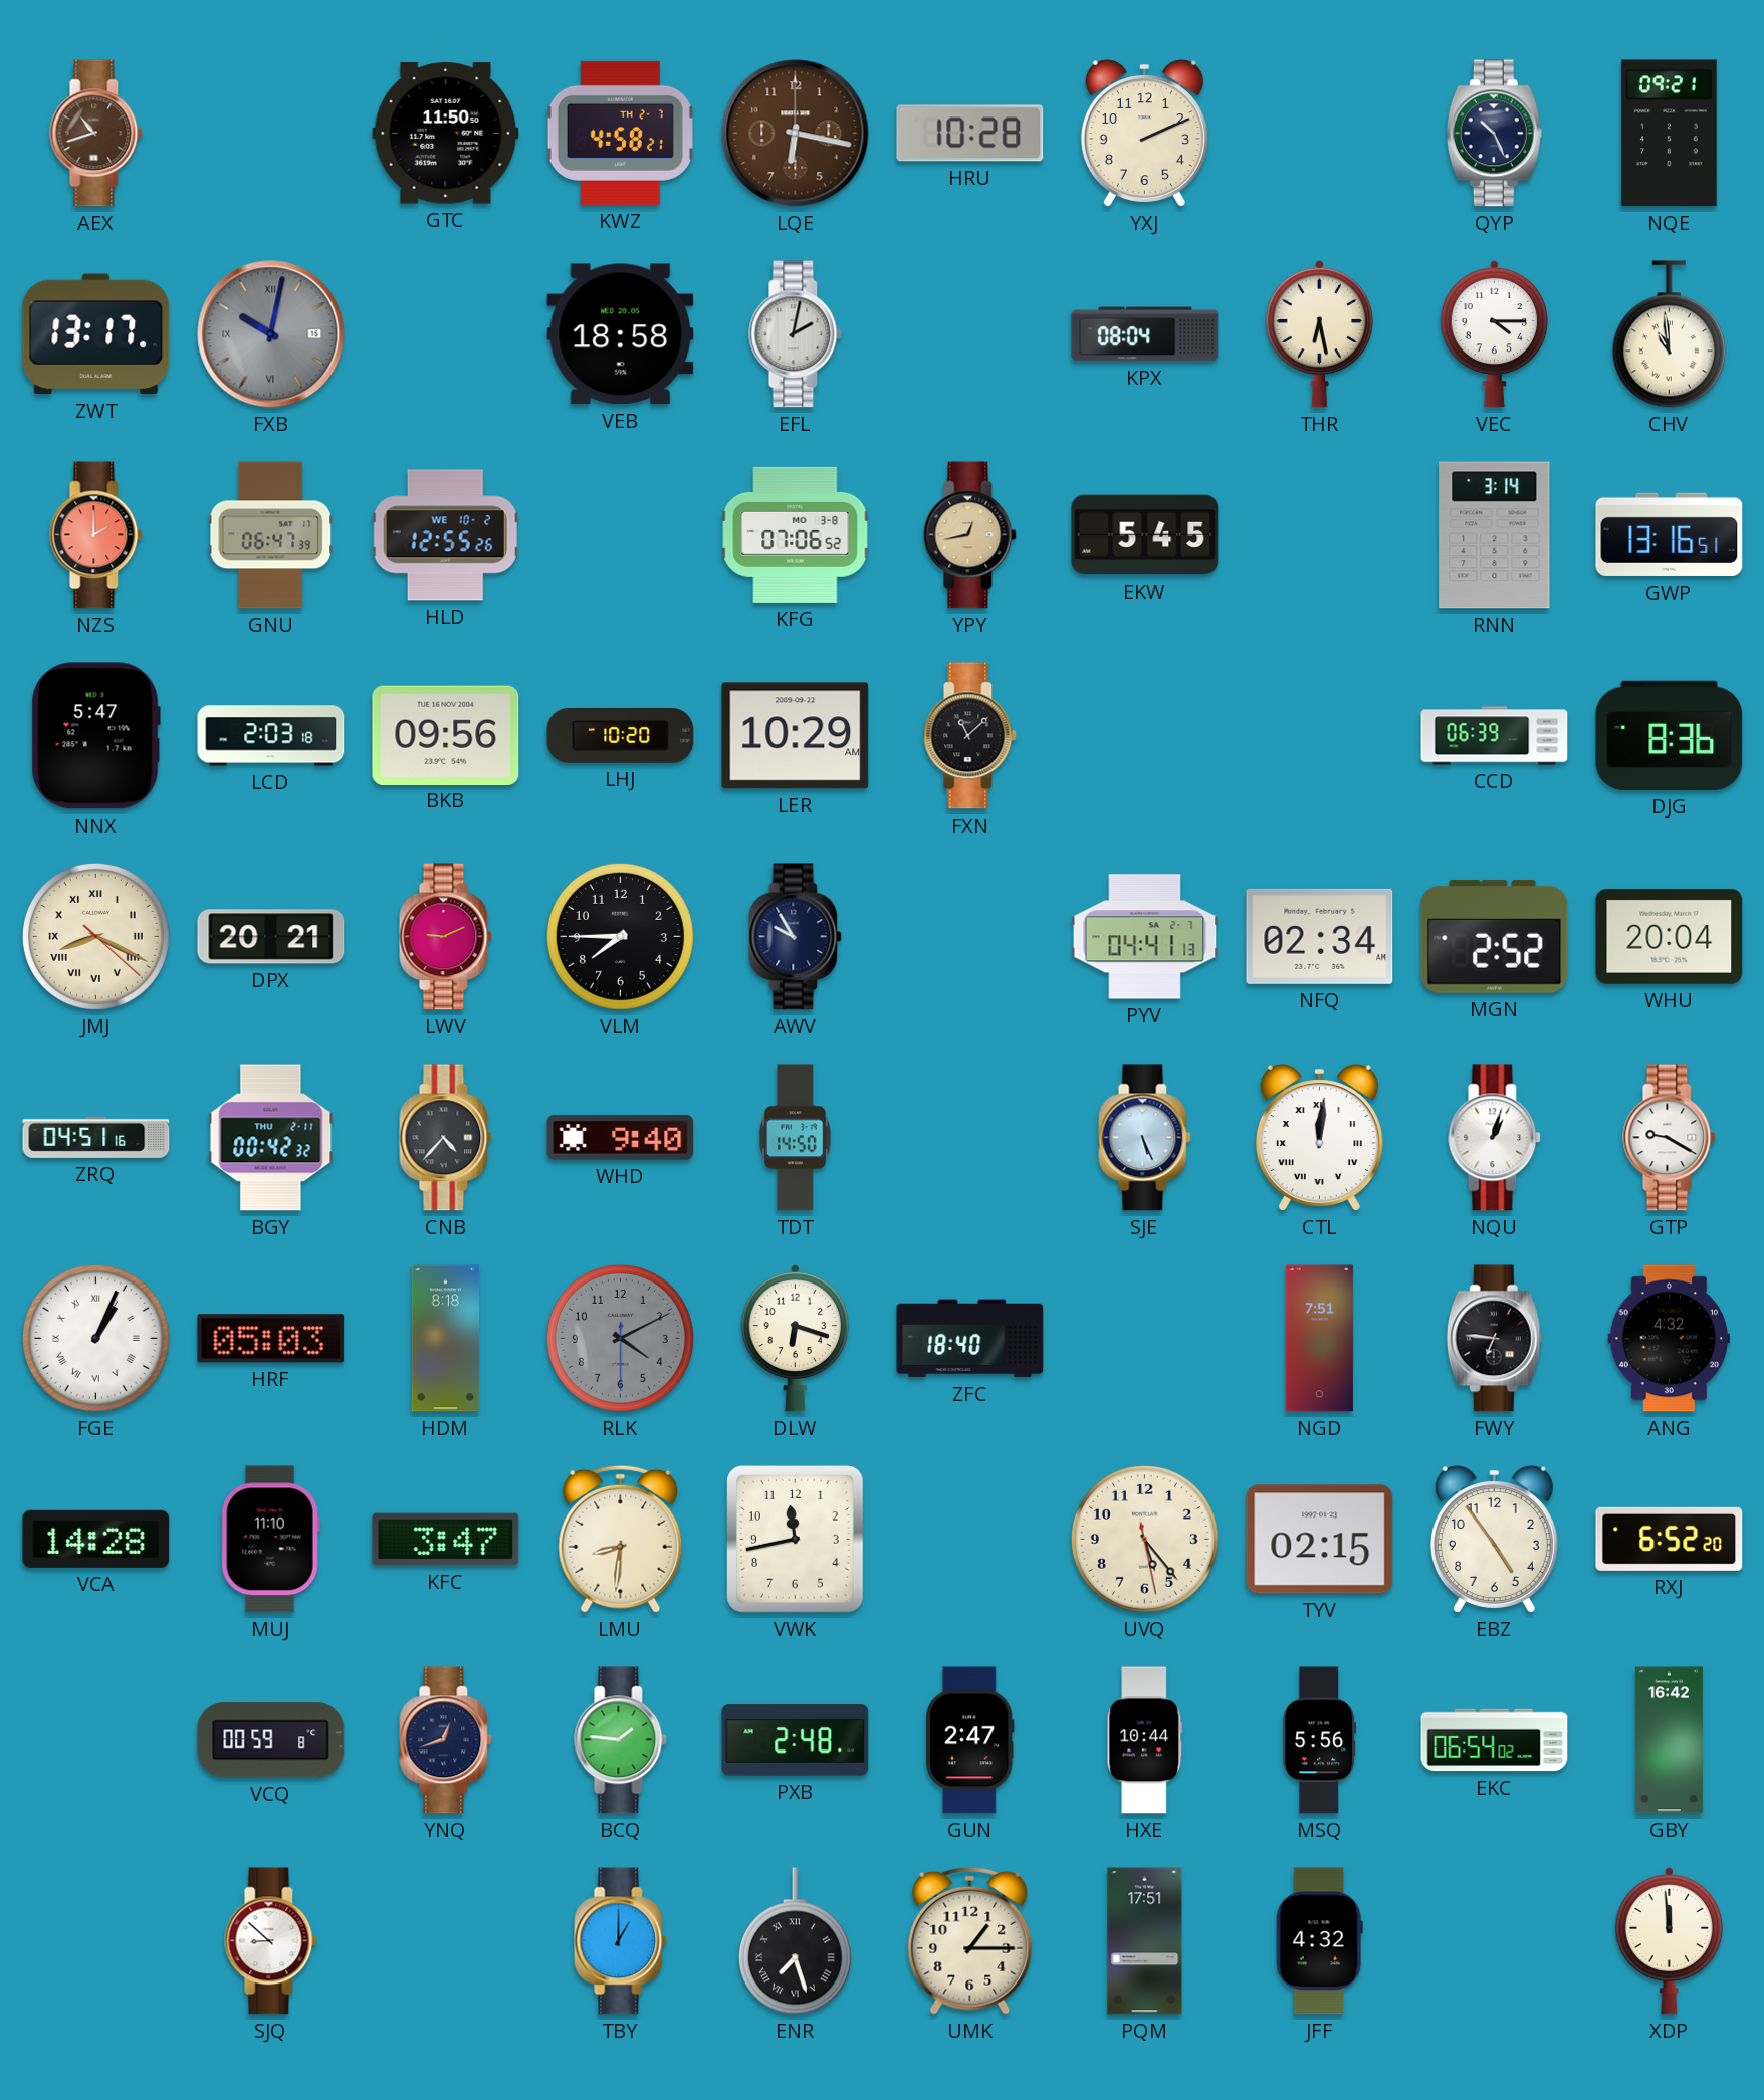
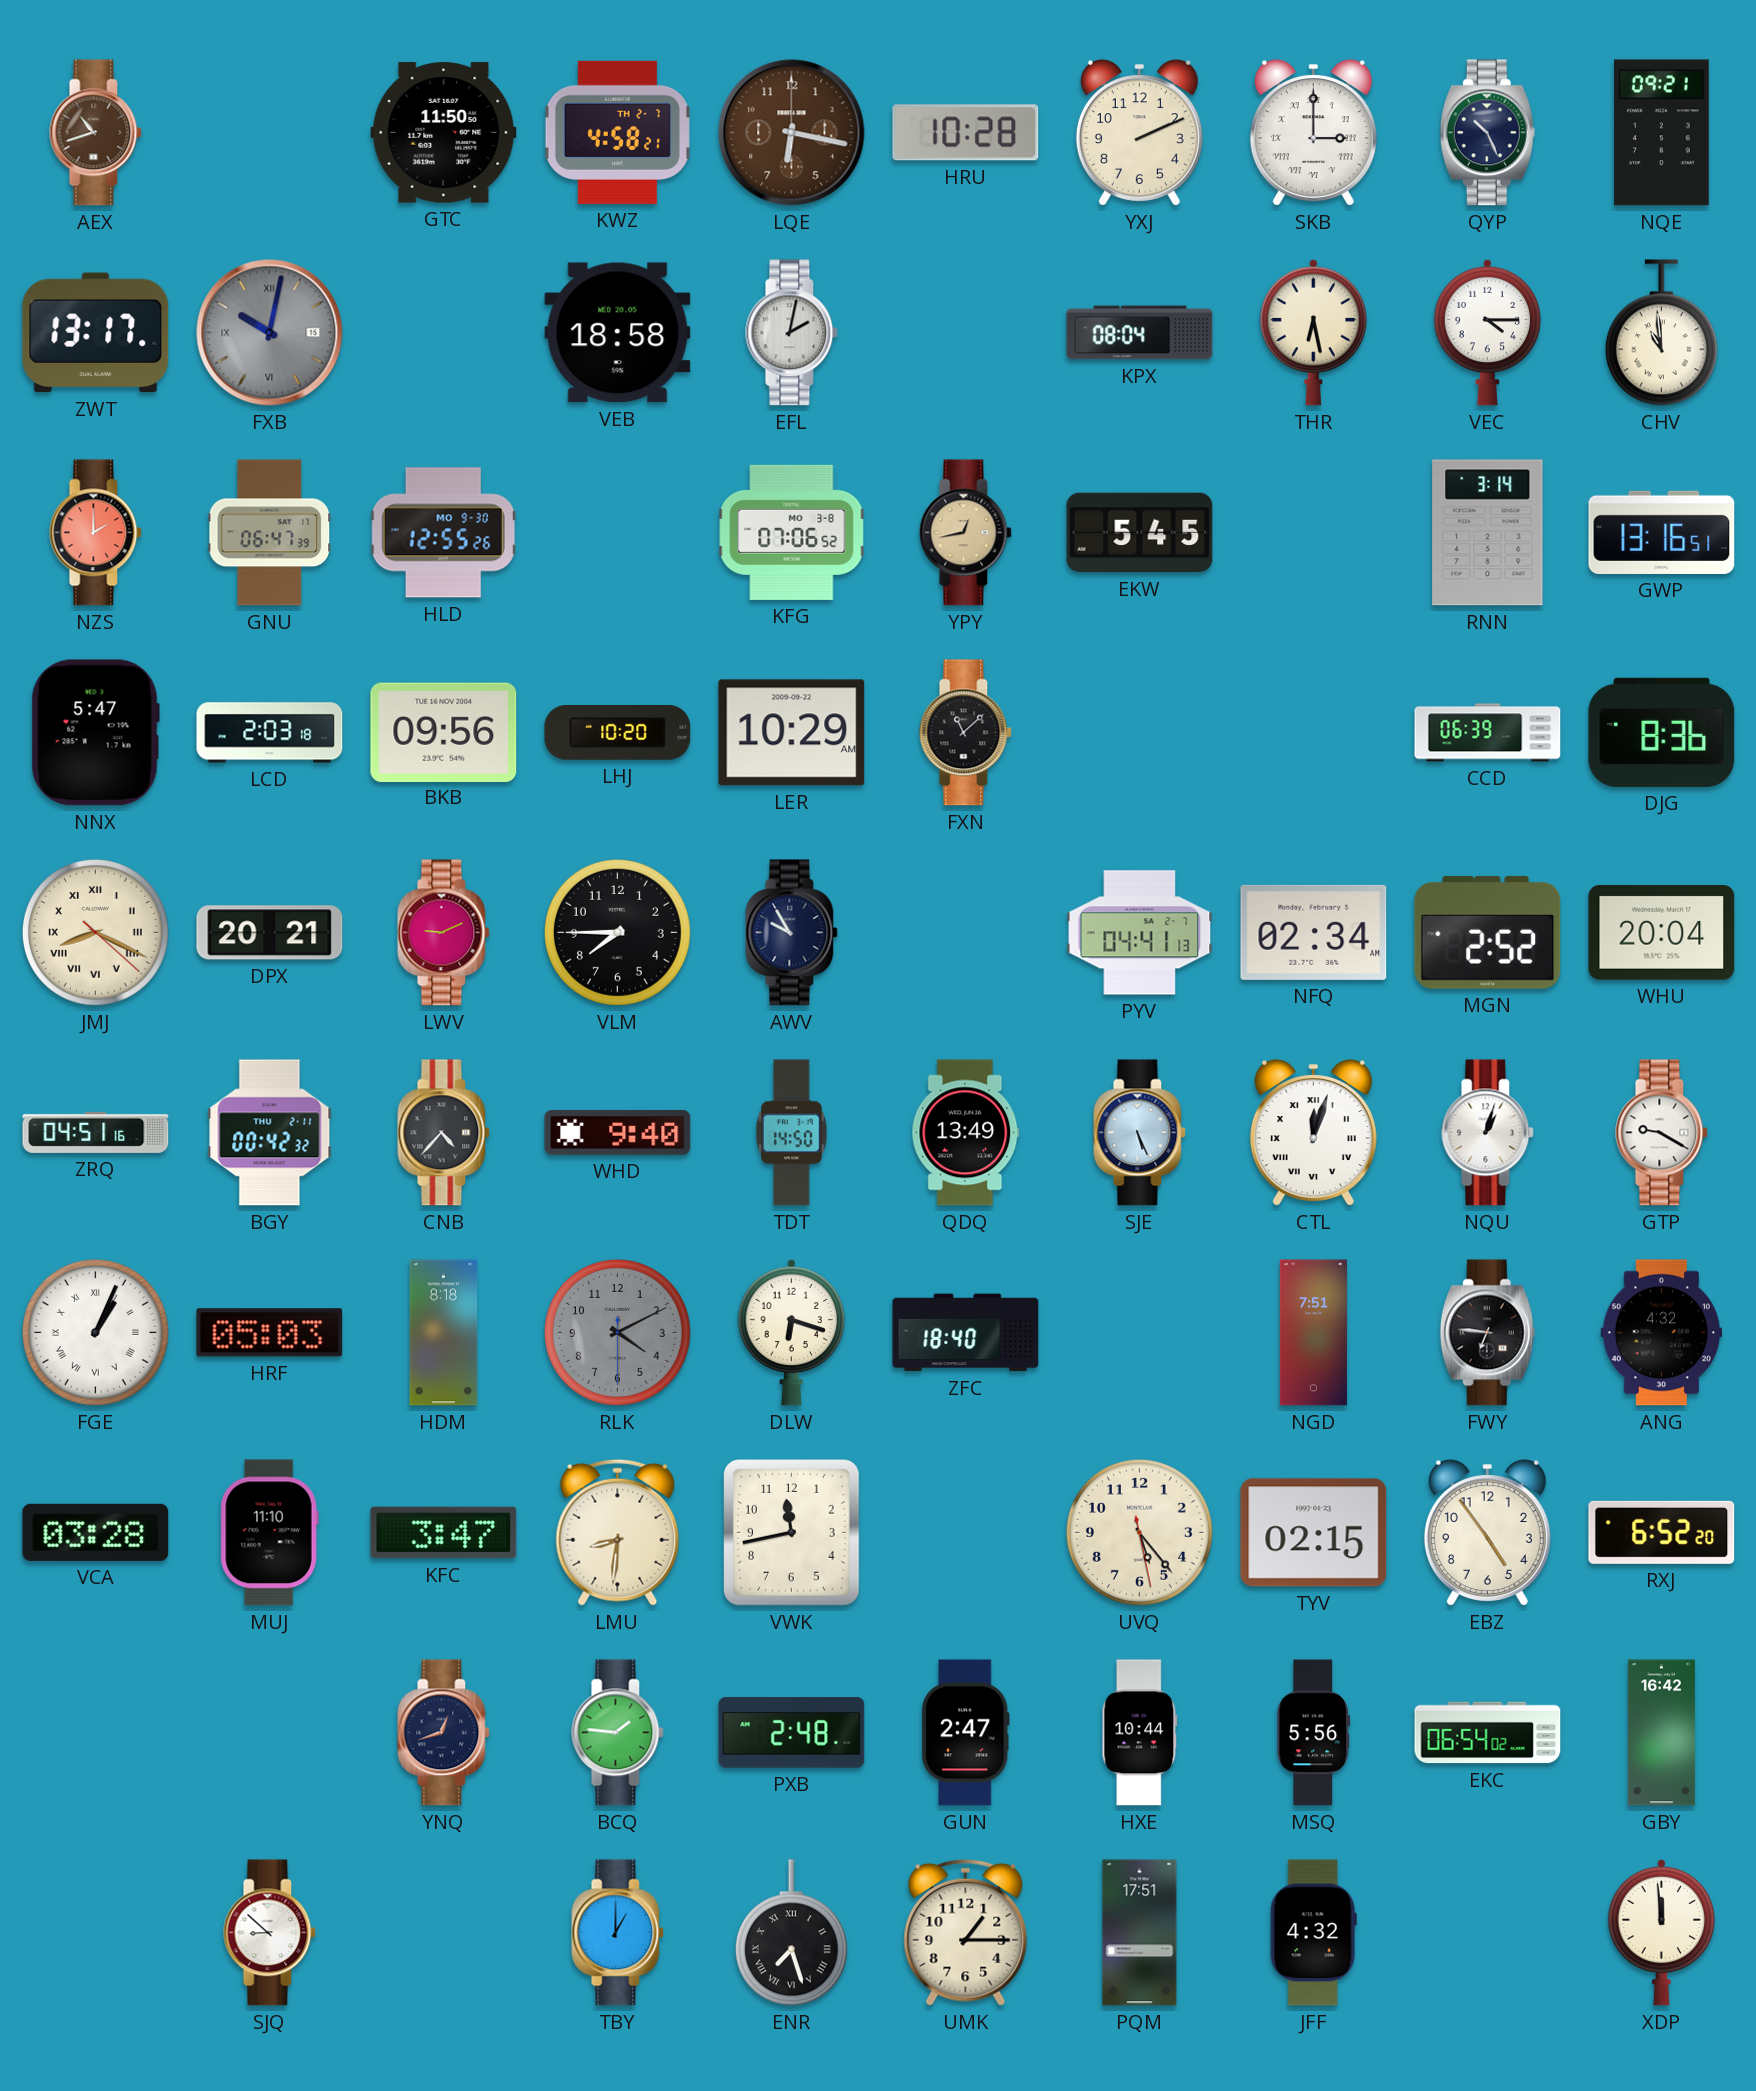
SKB: none -> 3:00
HLD date: WE 10-2 -> MO 9-30
QDQ: none -> 13:49
CTL: 12:01 -> 12:03
VCA: 14:28 -> 03:28
VCQ: 00:59 -> none
